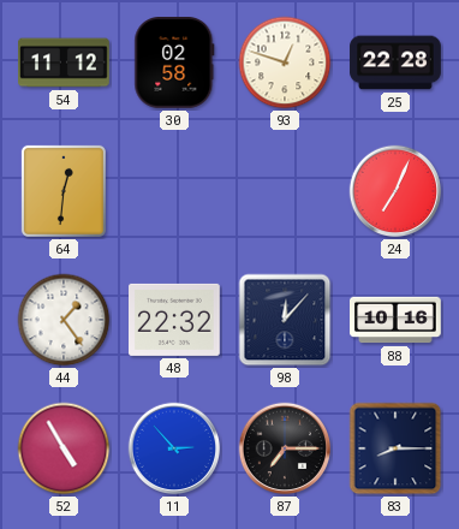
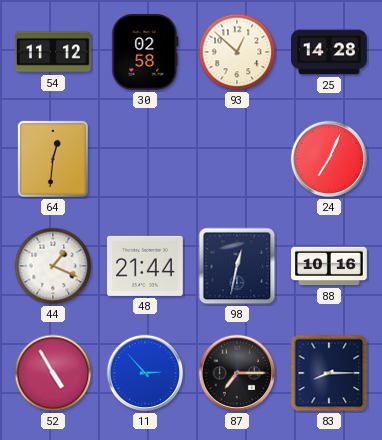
93: 12:48 -> 12:52
25: 22:28 -> 14:28
44: 1:24 -> 1:19
48: 22:32 -> 21:44
98: 12:07 -> 12:32
